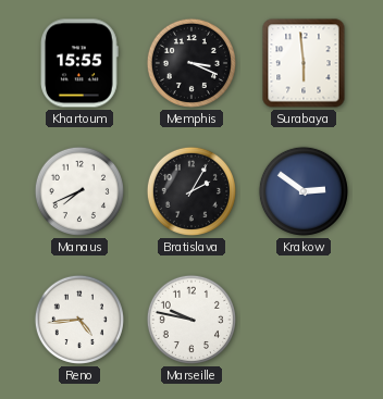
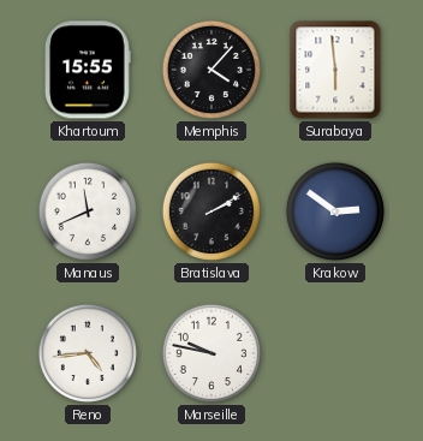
Memphis: 3:19 -> 4:07
Manaus: 7:41 -> 11:41
Bratislava: 2:05 -> 2:10
